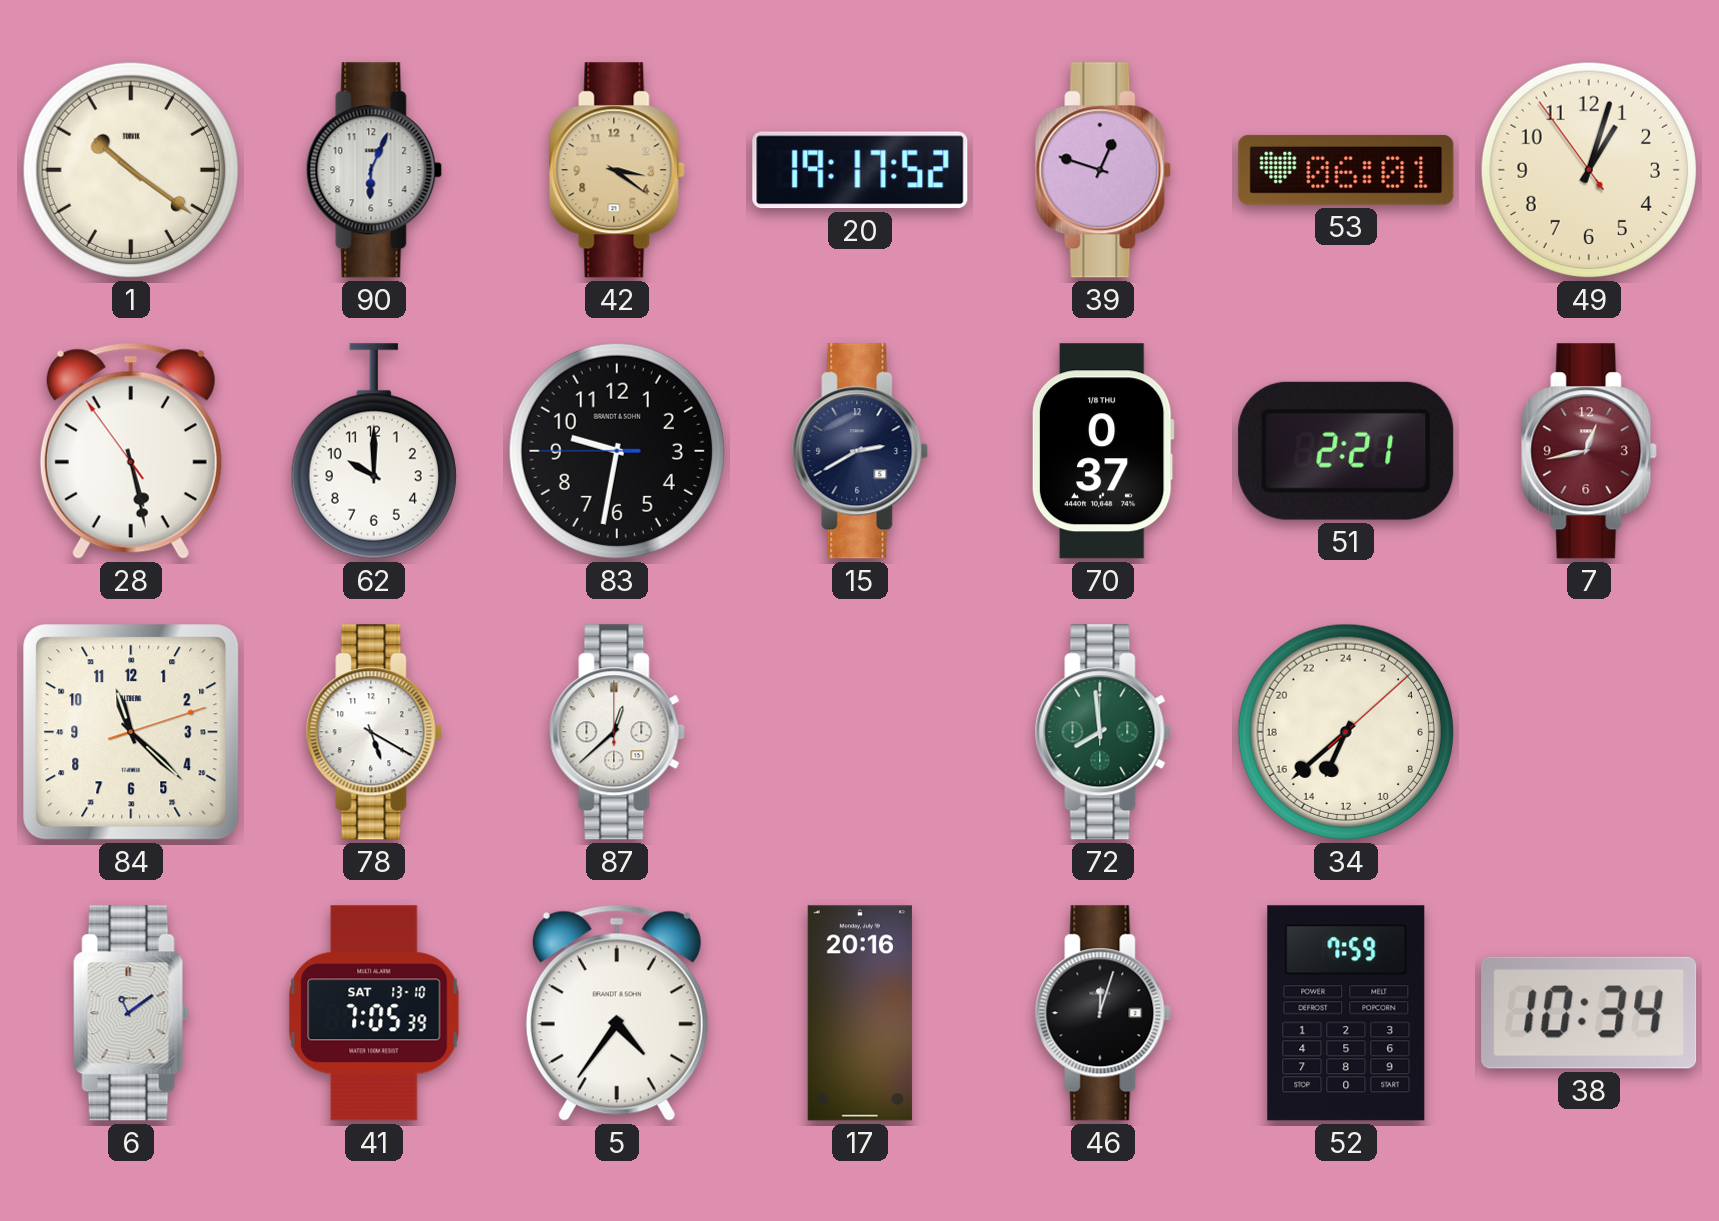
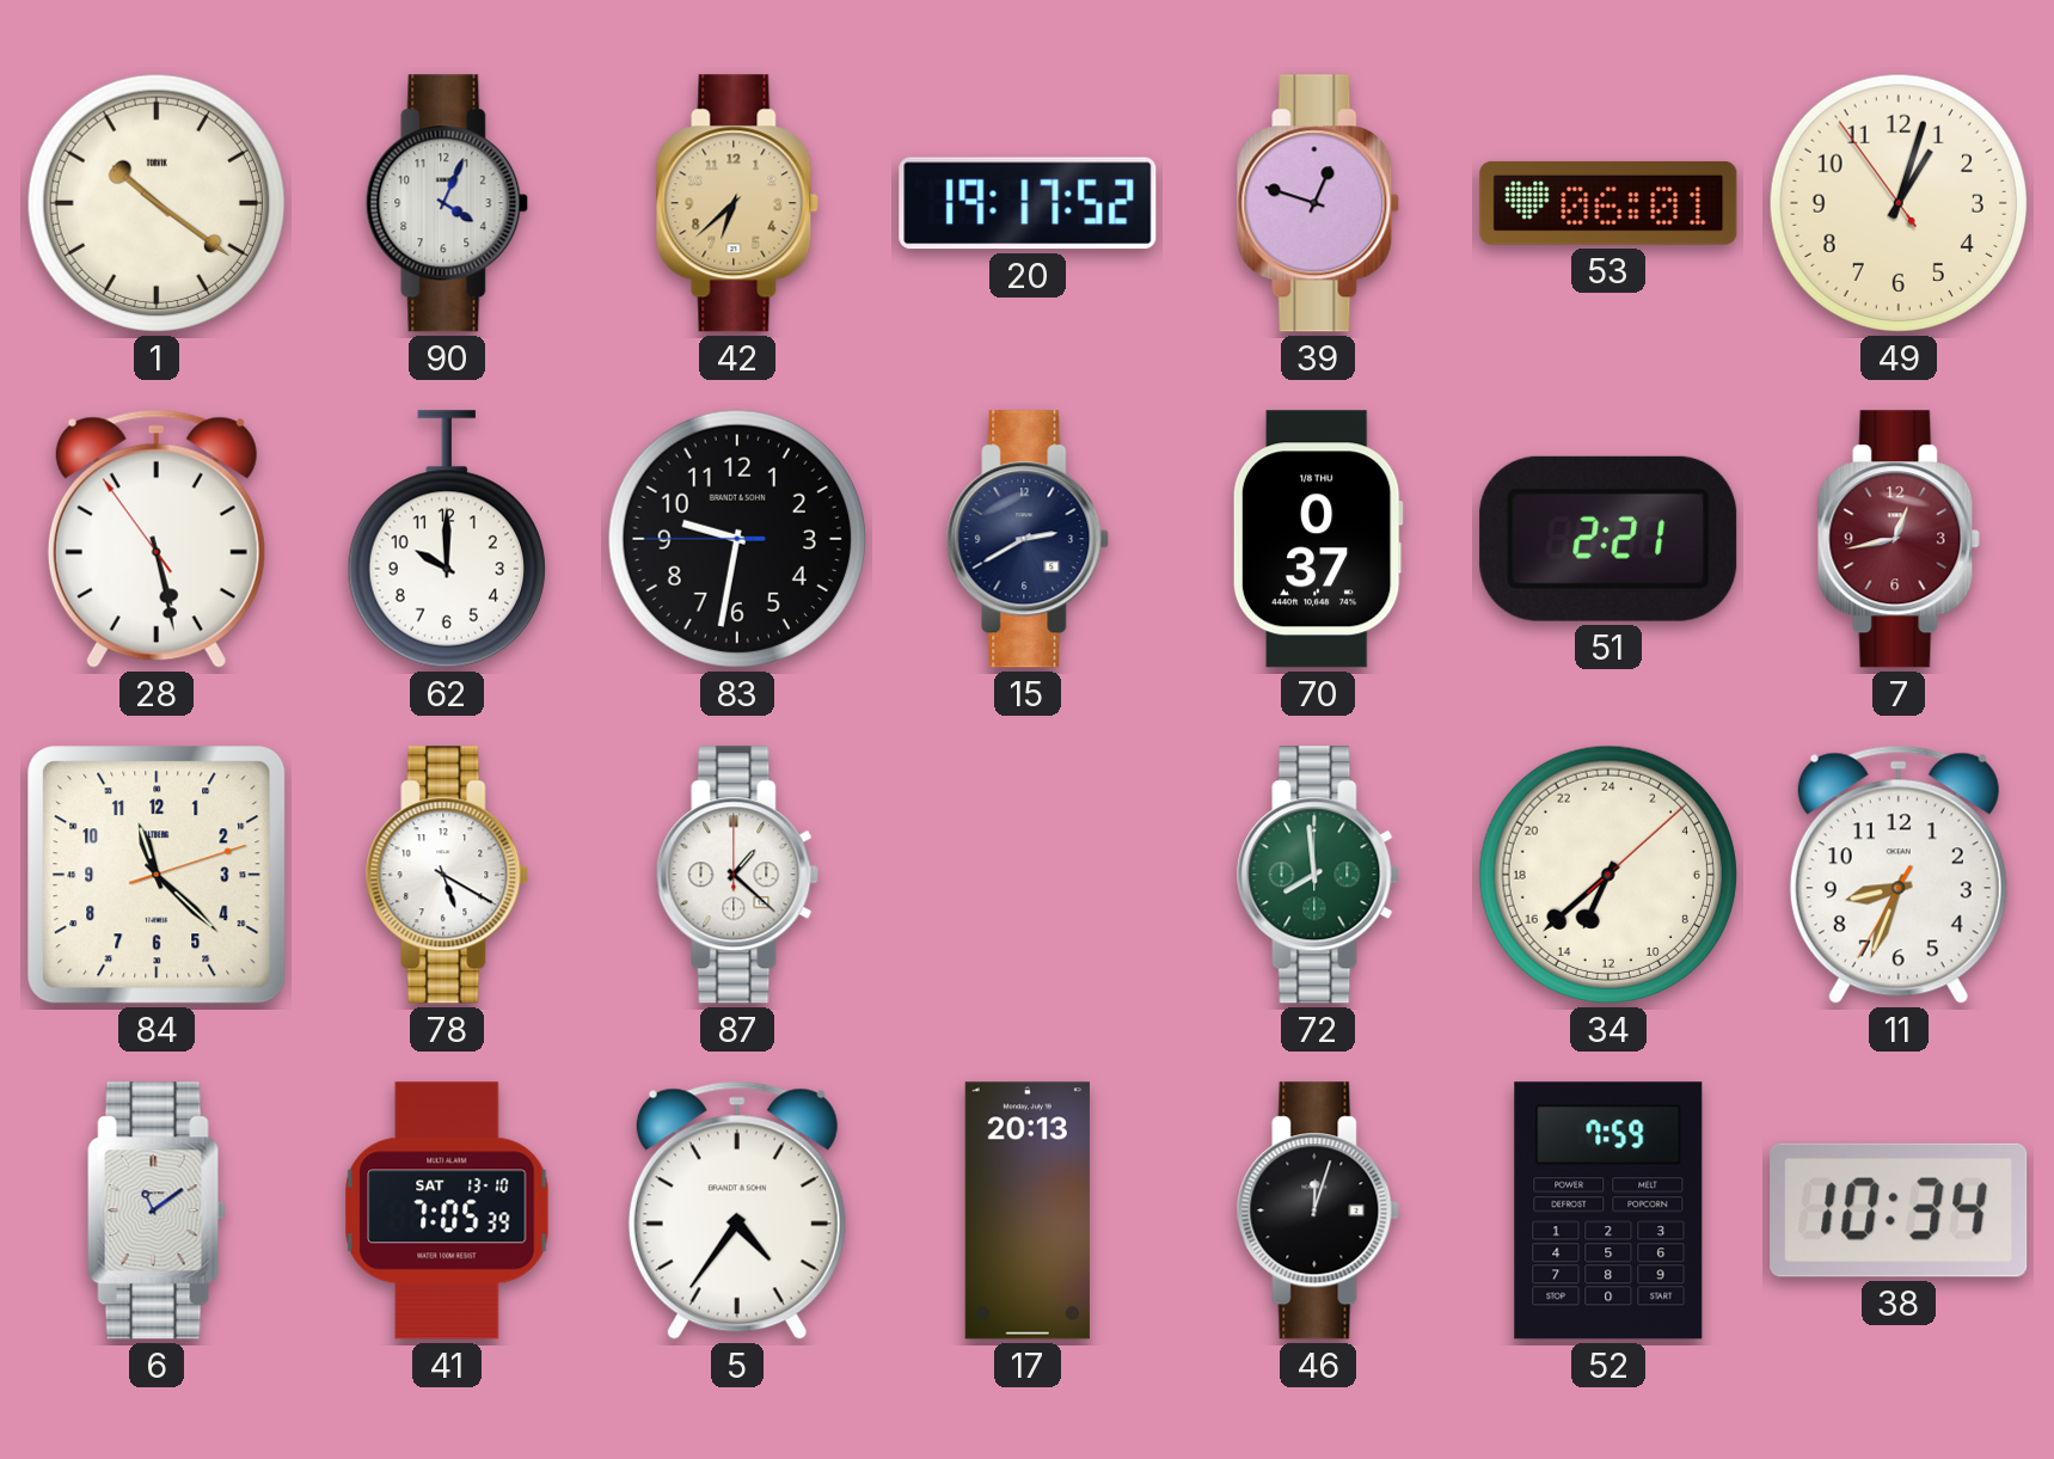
90: 6:04 -> 4:04
42: 3:21 -> 6:38
87: 12:38 -> 1:22
11: none -> 8:33
17: 20:16 -> 20:13
